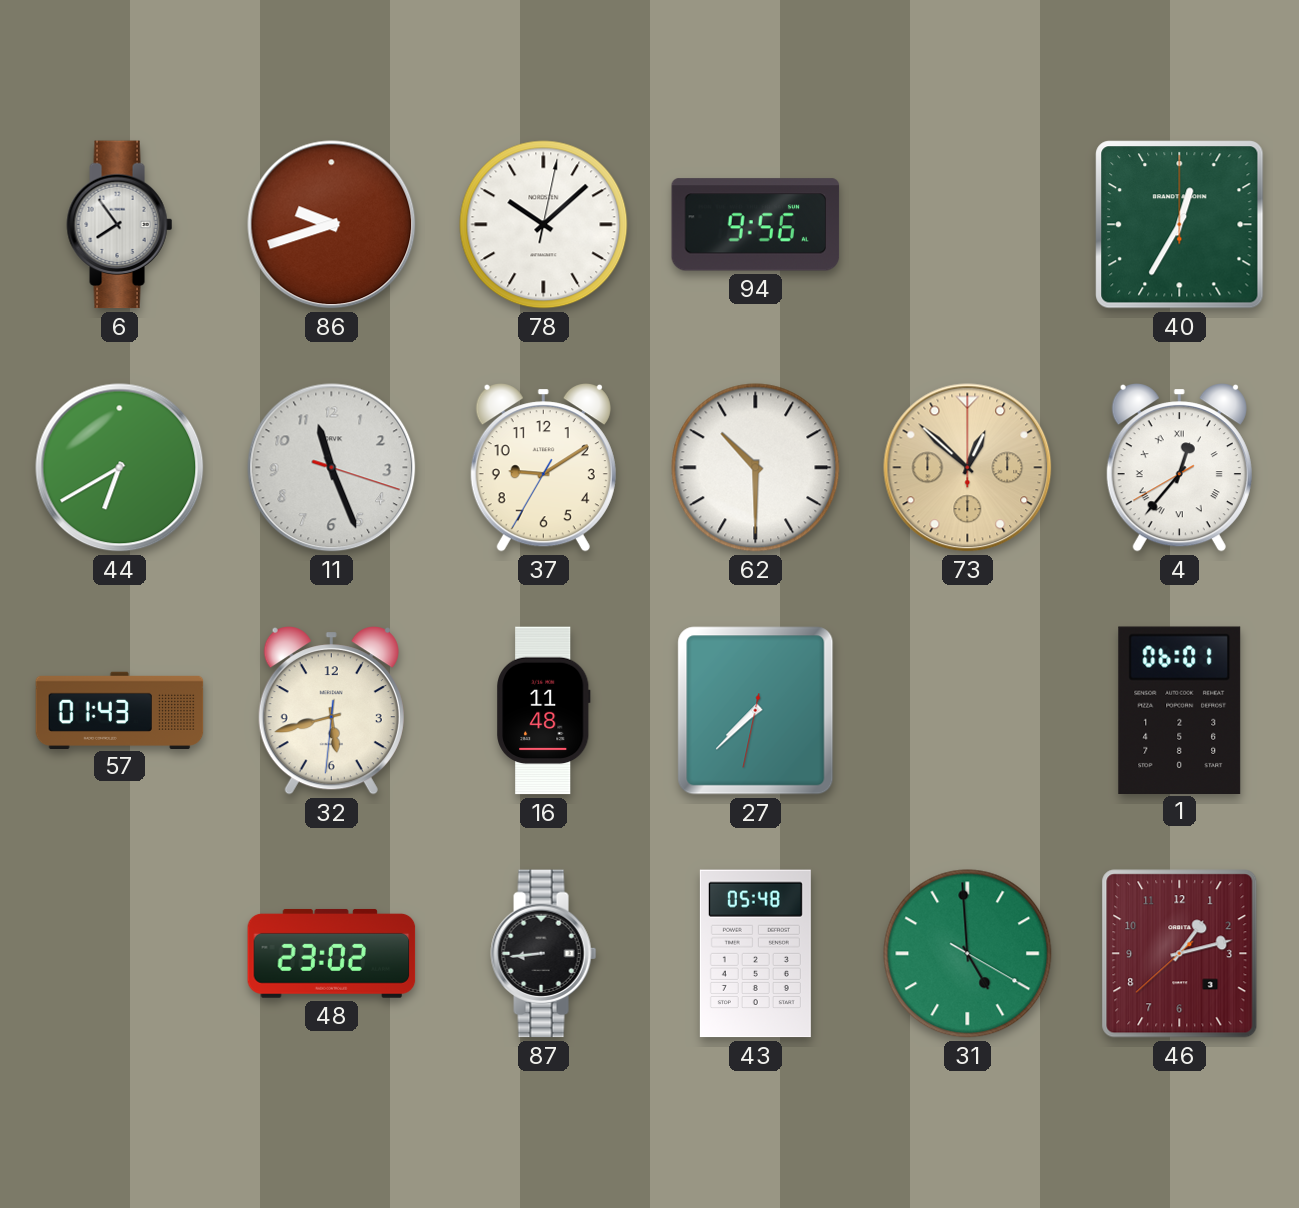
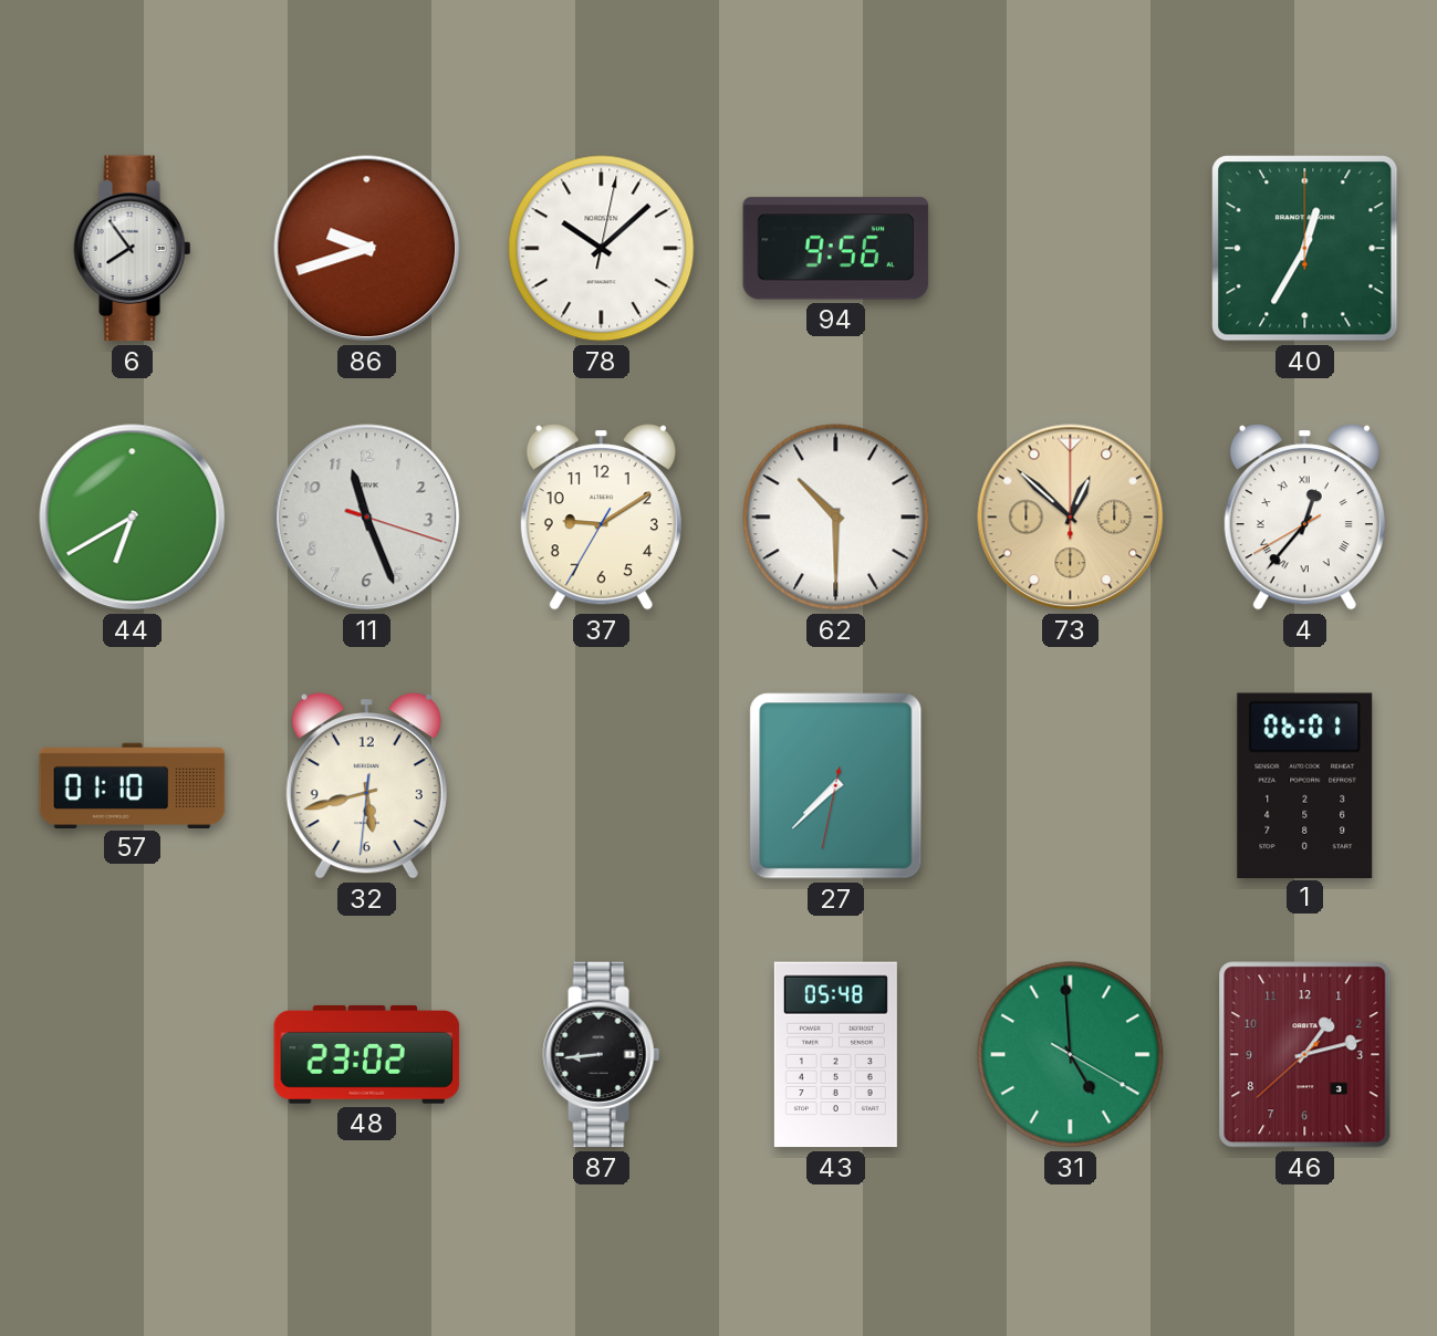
57: 01:43 -> 01:10
16: 11:48 -> none
